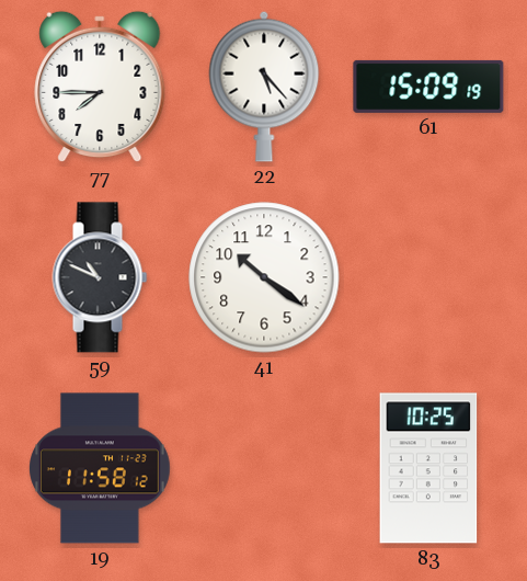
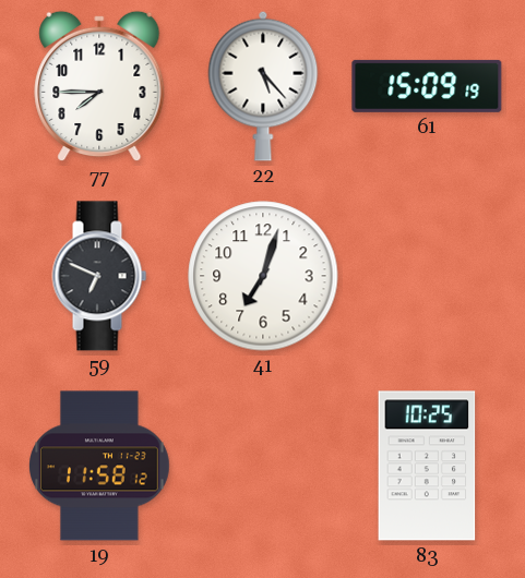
59: 10:49 -> 6:49
41: 10:21 -> 7:03
